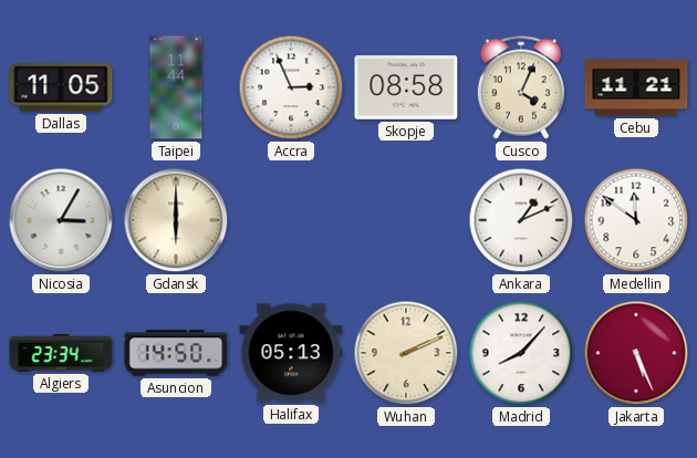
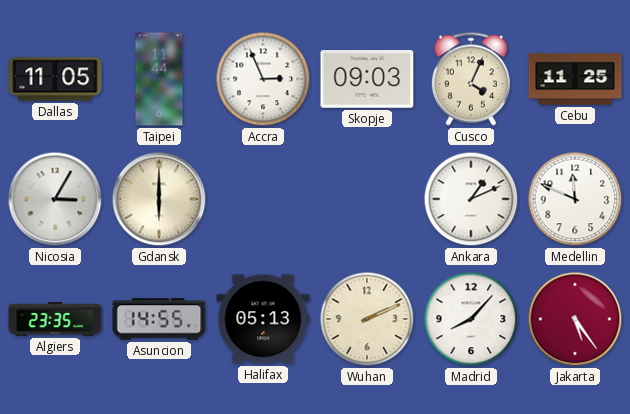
Skopje: 08:58 -> 09:03
Cebu: 11:21 -> 11:25
Medellin: 11:51 -> 11:49
Algiers: 23:34 -> 23:35
Asuncion: 14:50 -> 14:55
Jakarta: 5:26 -> 5:24
